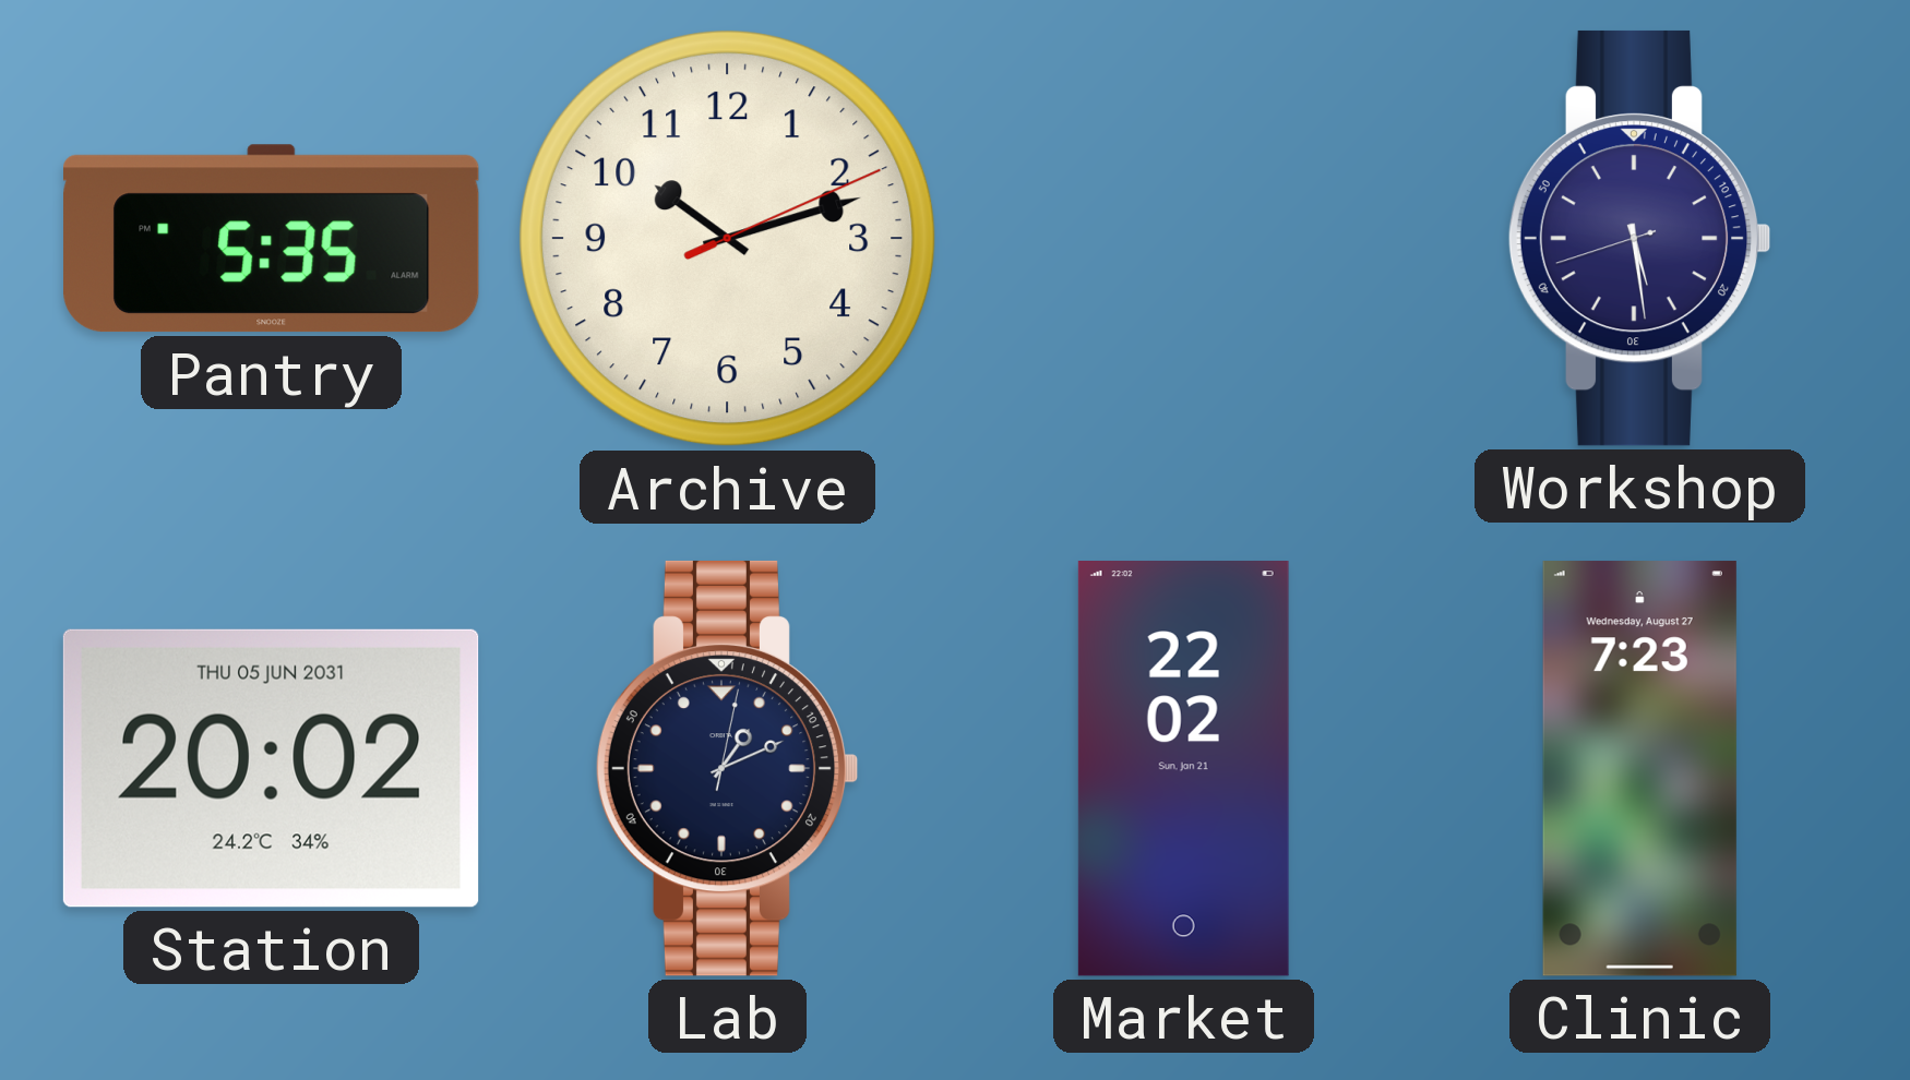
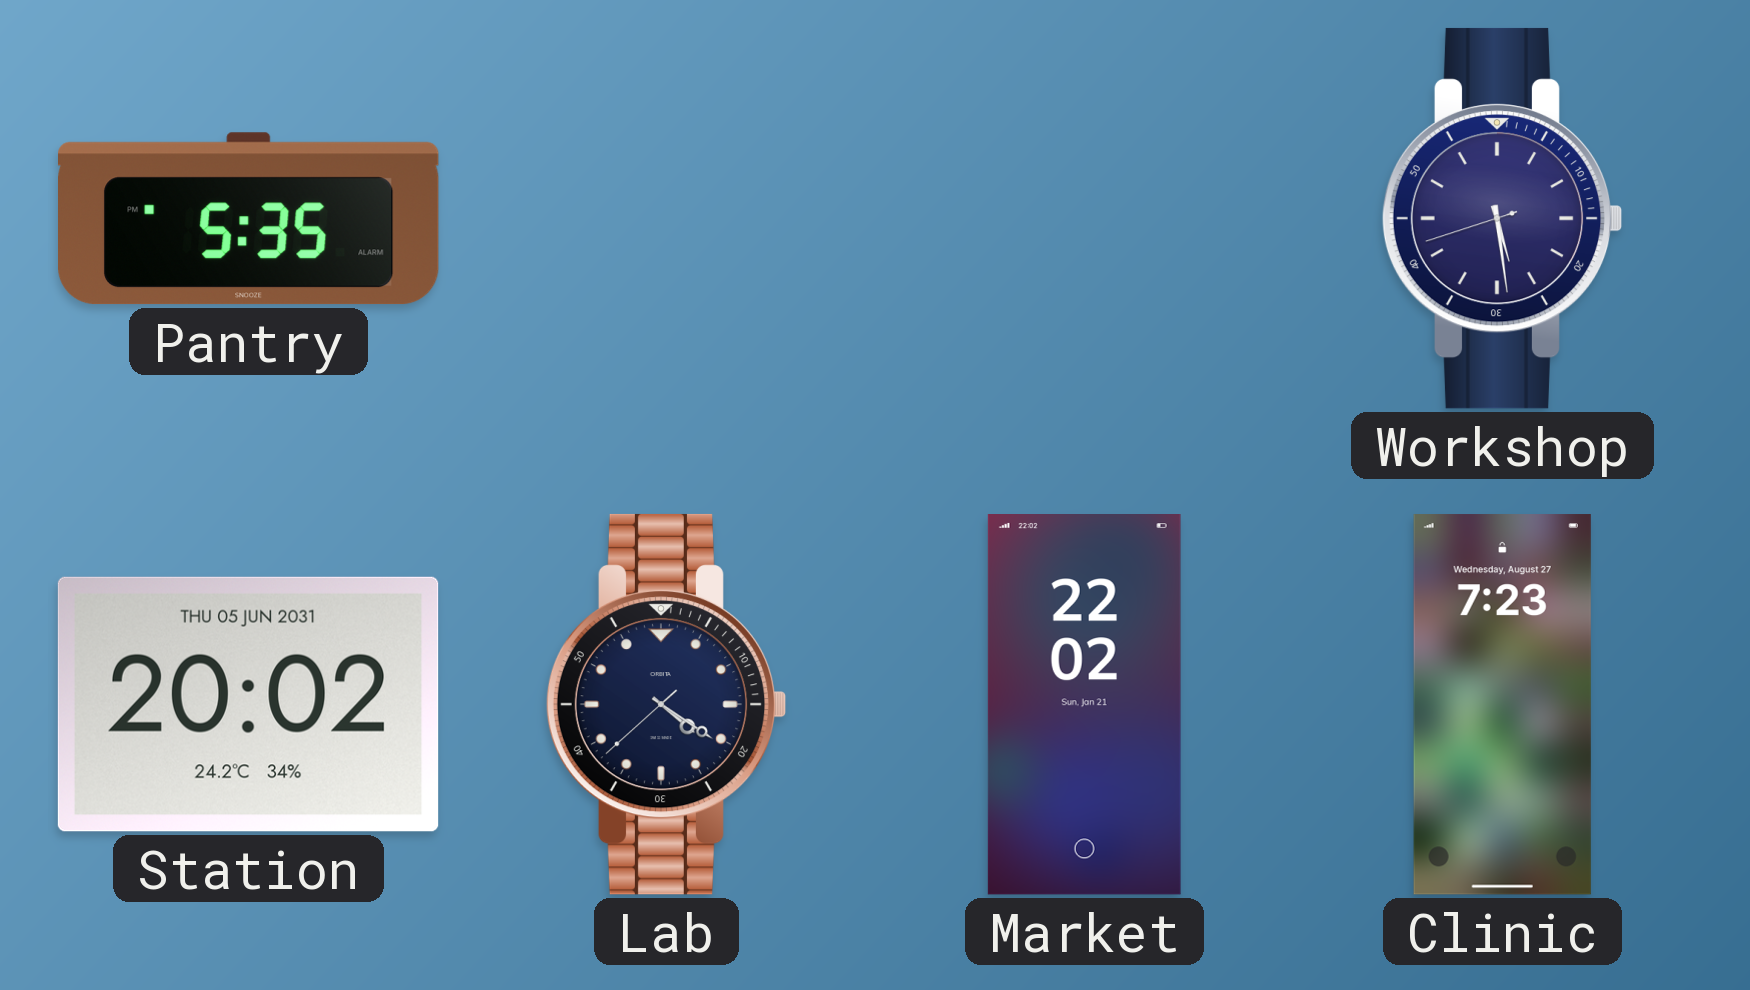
Archive: 10:12 -> none
Lab: 1:11 -> 4:20
